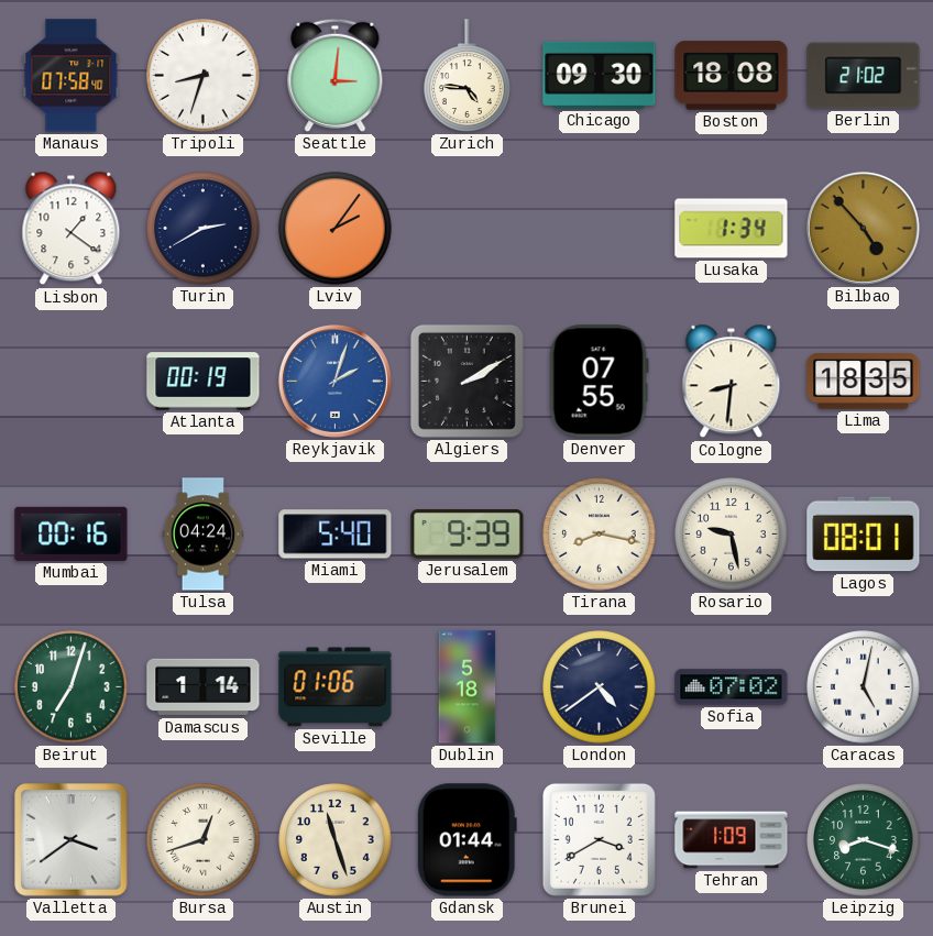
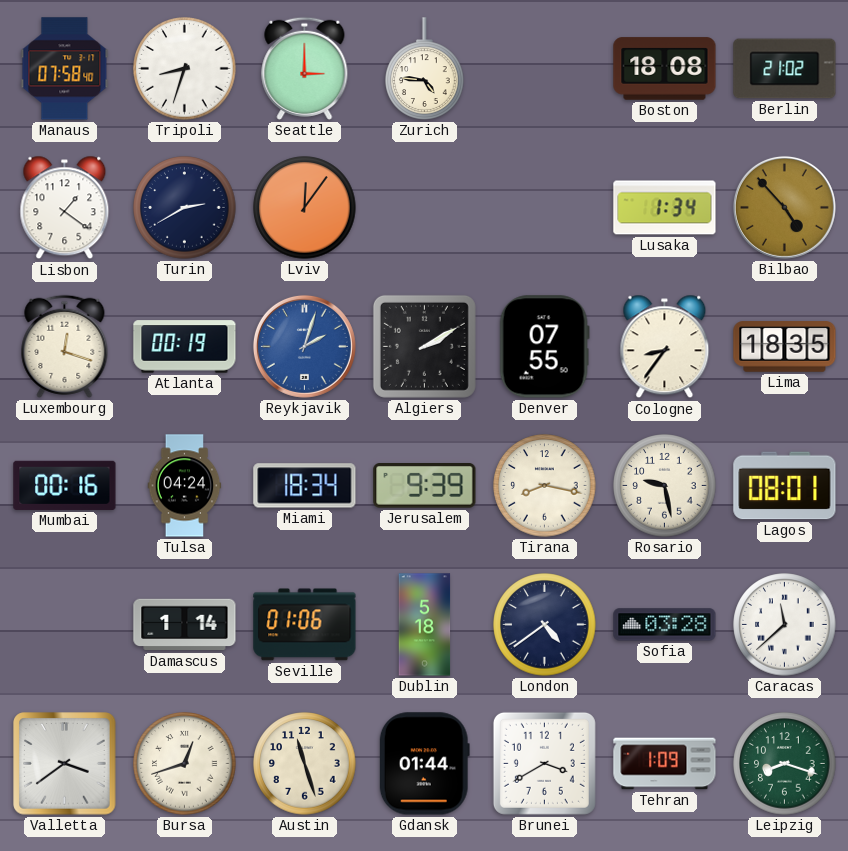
Seattle: 3:01 -> 3:00
Chicago: 09:30 -> none
Lviv: 2:06 -> 12:06
Luxembourg: none -> 12:18
Cologne: 8:31 -> 8:36
Miami: 5:40 -> 18:34
Beirut: 7:03 -> none
Sofia: 07:02 -> 03:28
Caracas: 5:02 -> 11:38
